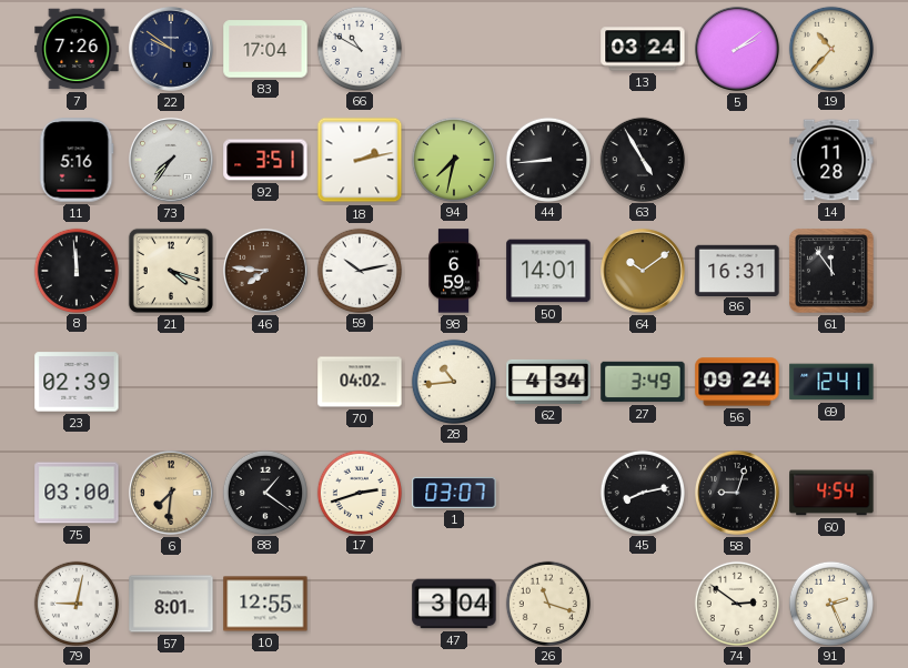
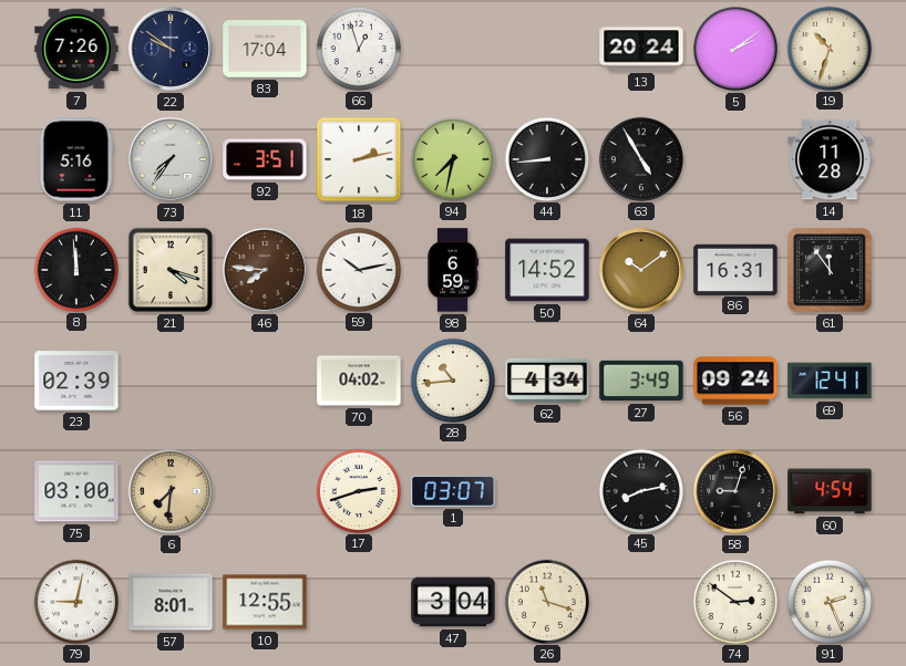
66: 10:50 -> 12:57
13: 03:24 -> 20:24
19: 10:37 -> 10:33
50: 14:01 -> 14:52
88: 1:21 -> none
